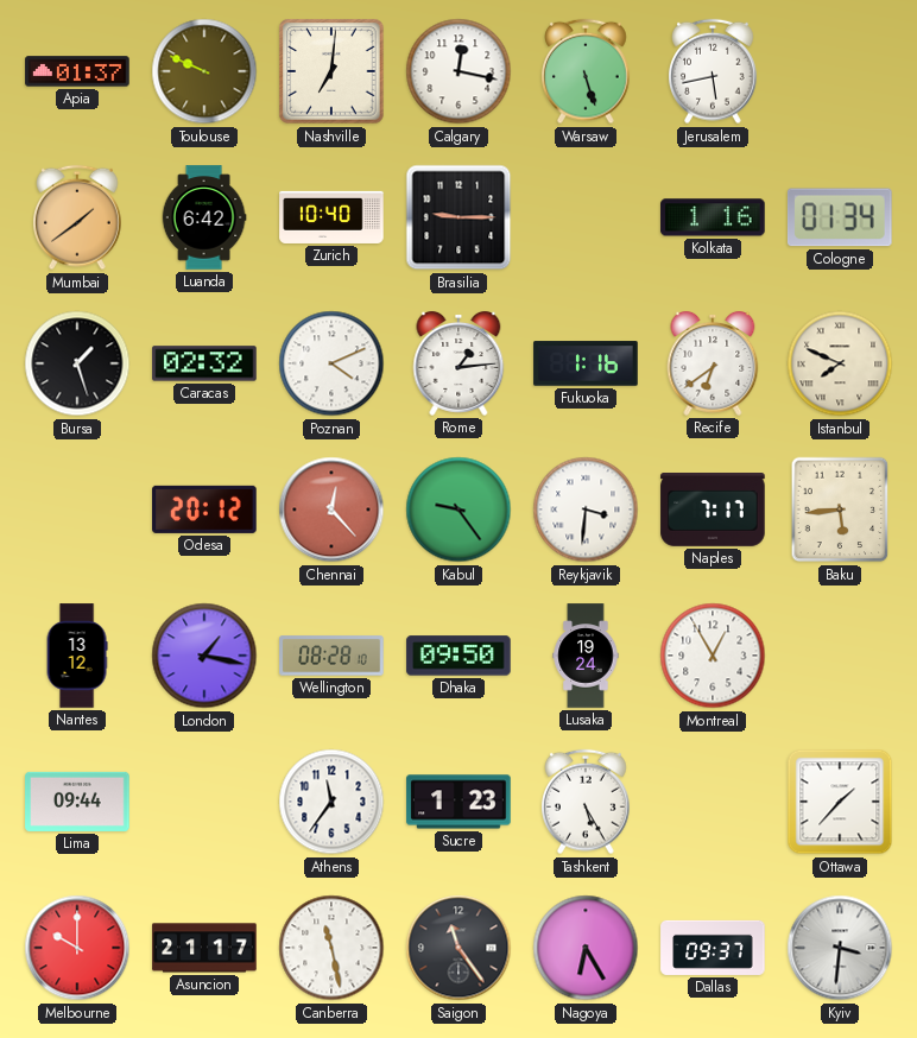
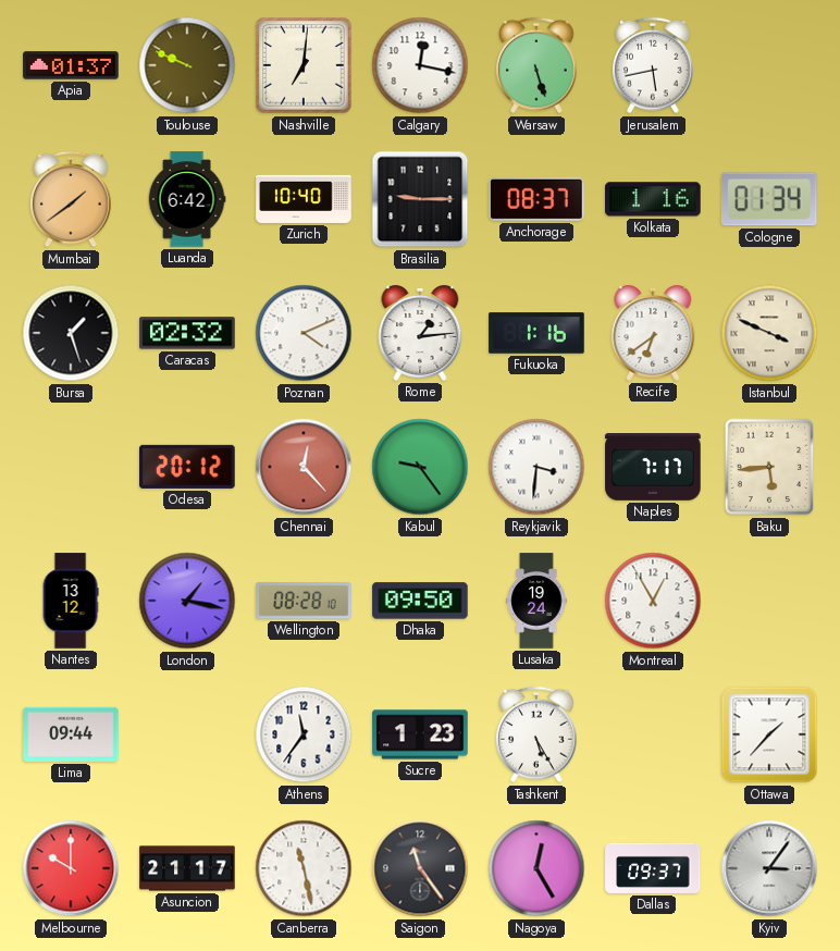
Anchorage: none -> 08:37
Istanbul: 7:49 -> 3:49
Nagoya: 6:25 -> 12:25
Kyiv: 3:31 -> 3:06
